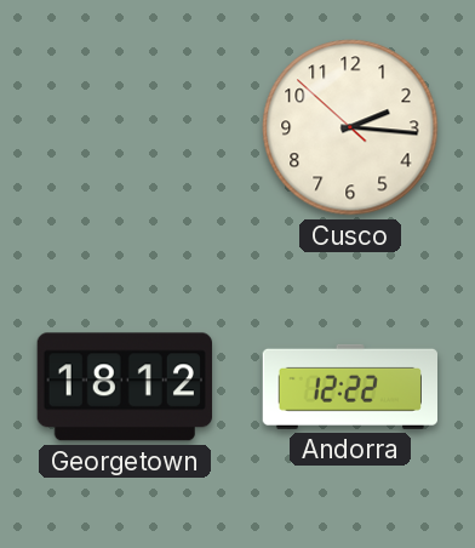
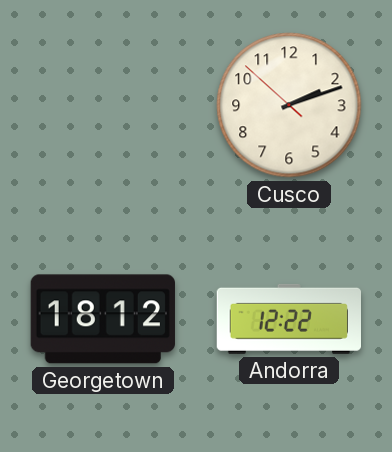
Cusco: 2:15 -> 2:11
